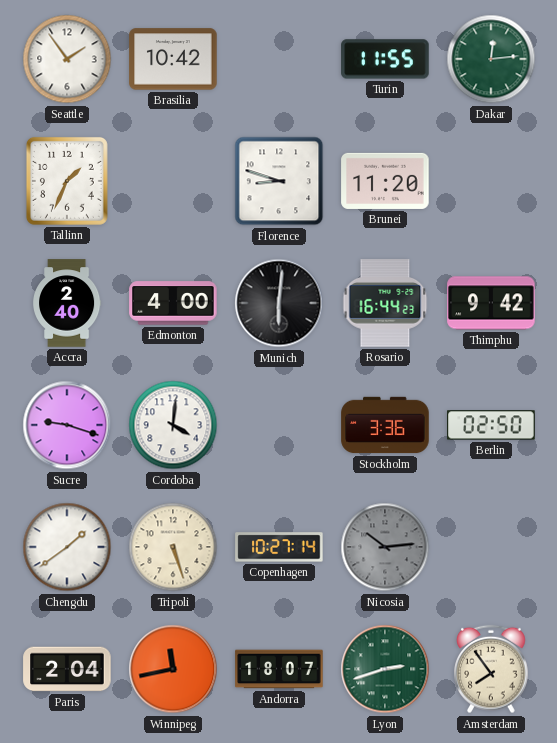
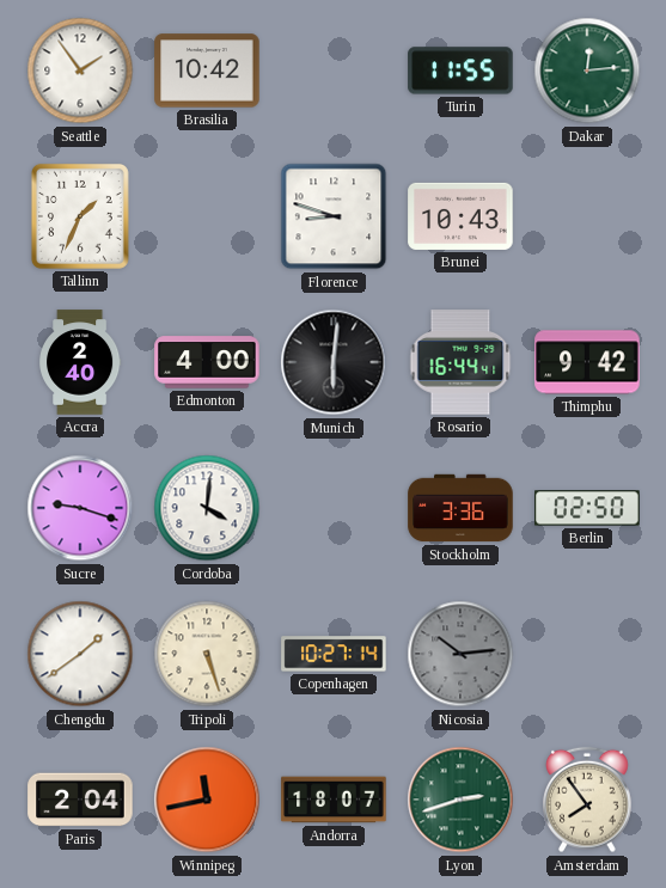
Brunei: 11:20 -> 10:43
Rosario: 16:44:23 -> 16:44:41
